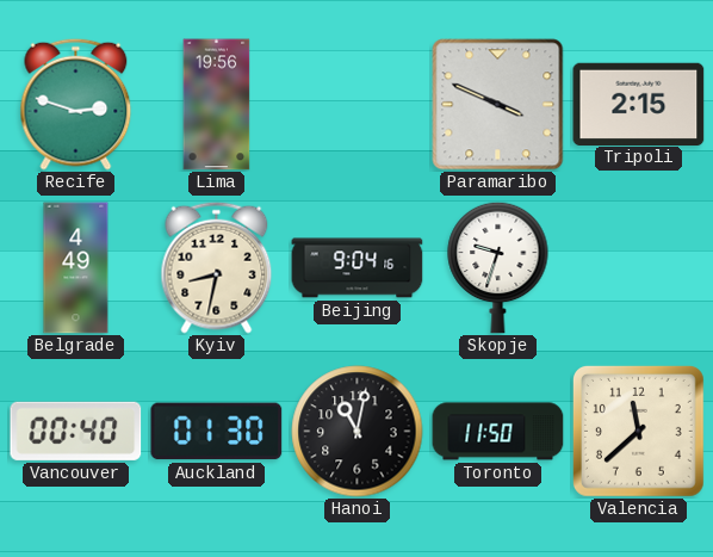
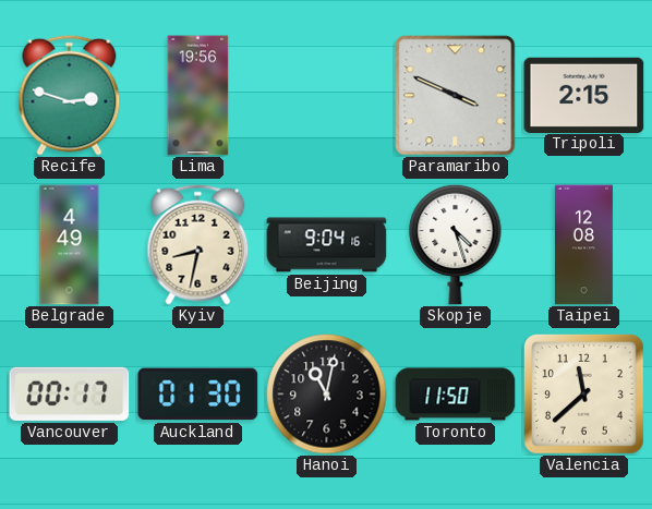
Skopje: 9:33 -> 4:27
Taipei: none -> 12:08
Vancouver: 00:40 -> 00:17
